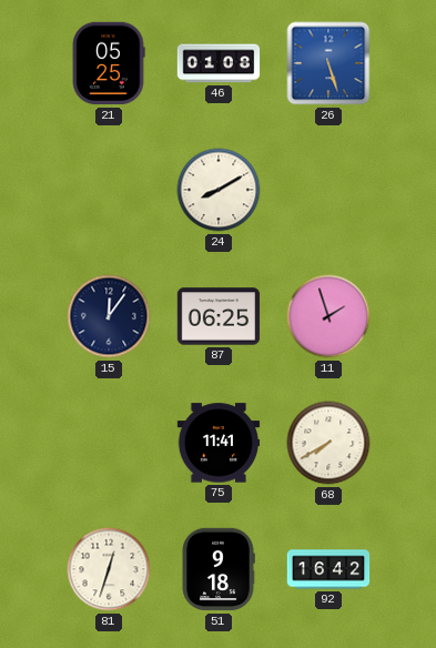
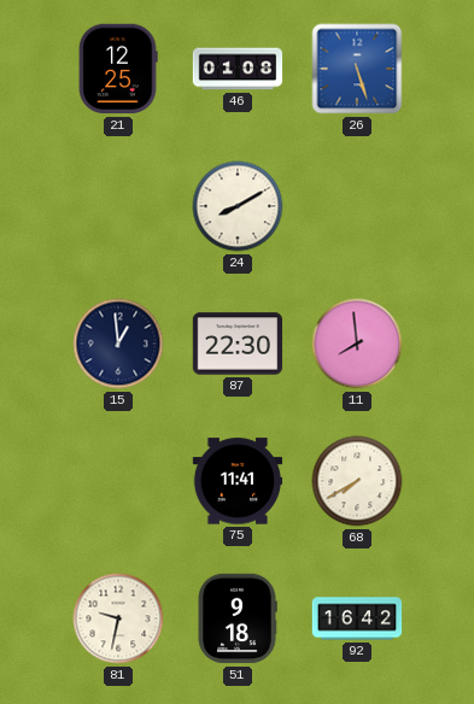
21: 05:25 -> 12:25
15: 12:06 -> 12:59
87: 06:25 -> 22:30
11: 1:57 -> 7:59
81: 12:33 -> 9:32
